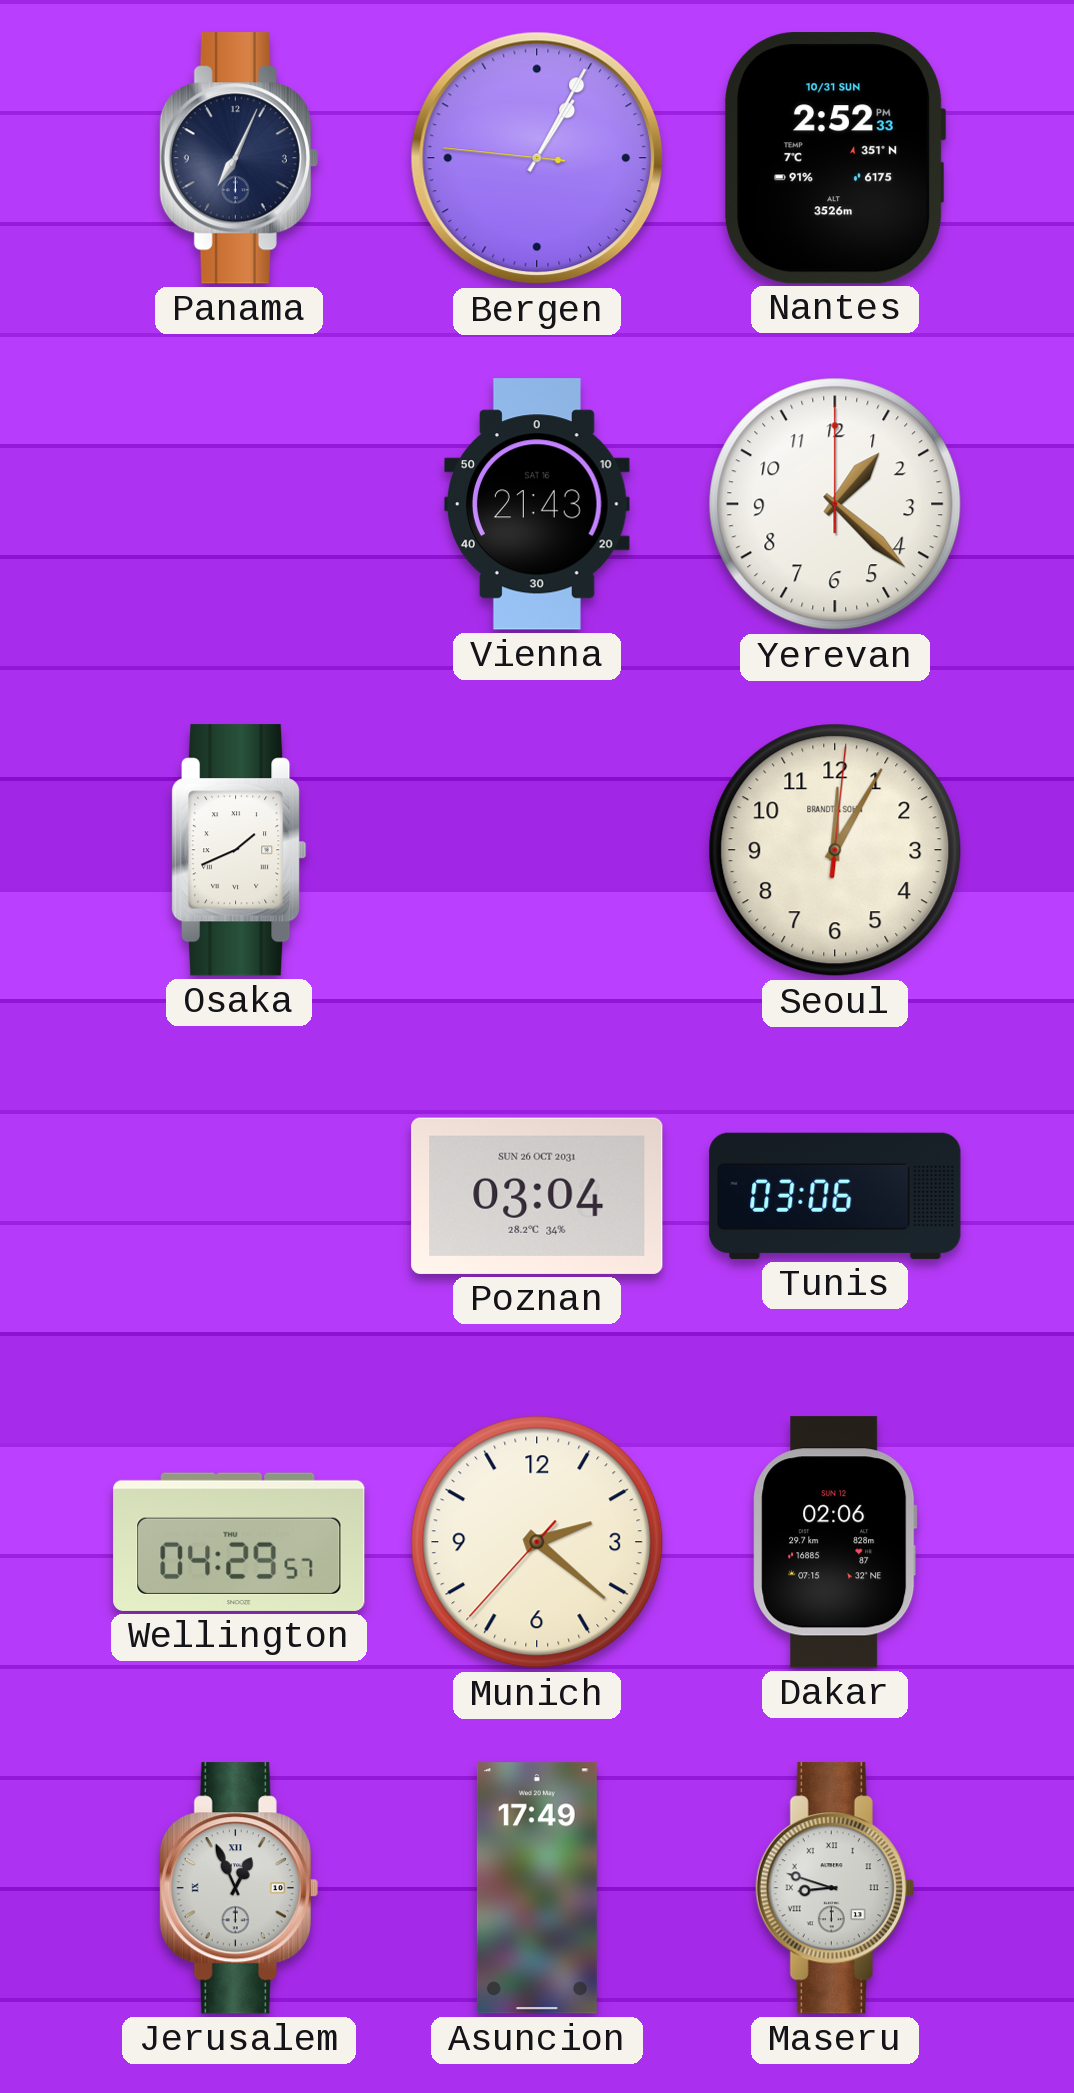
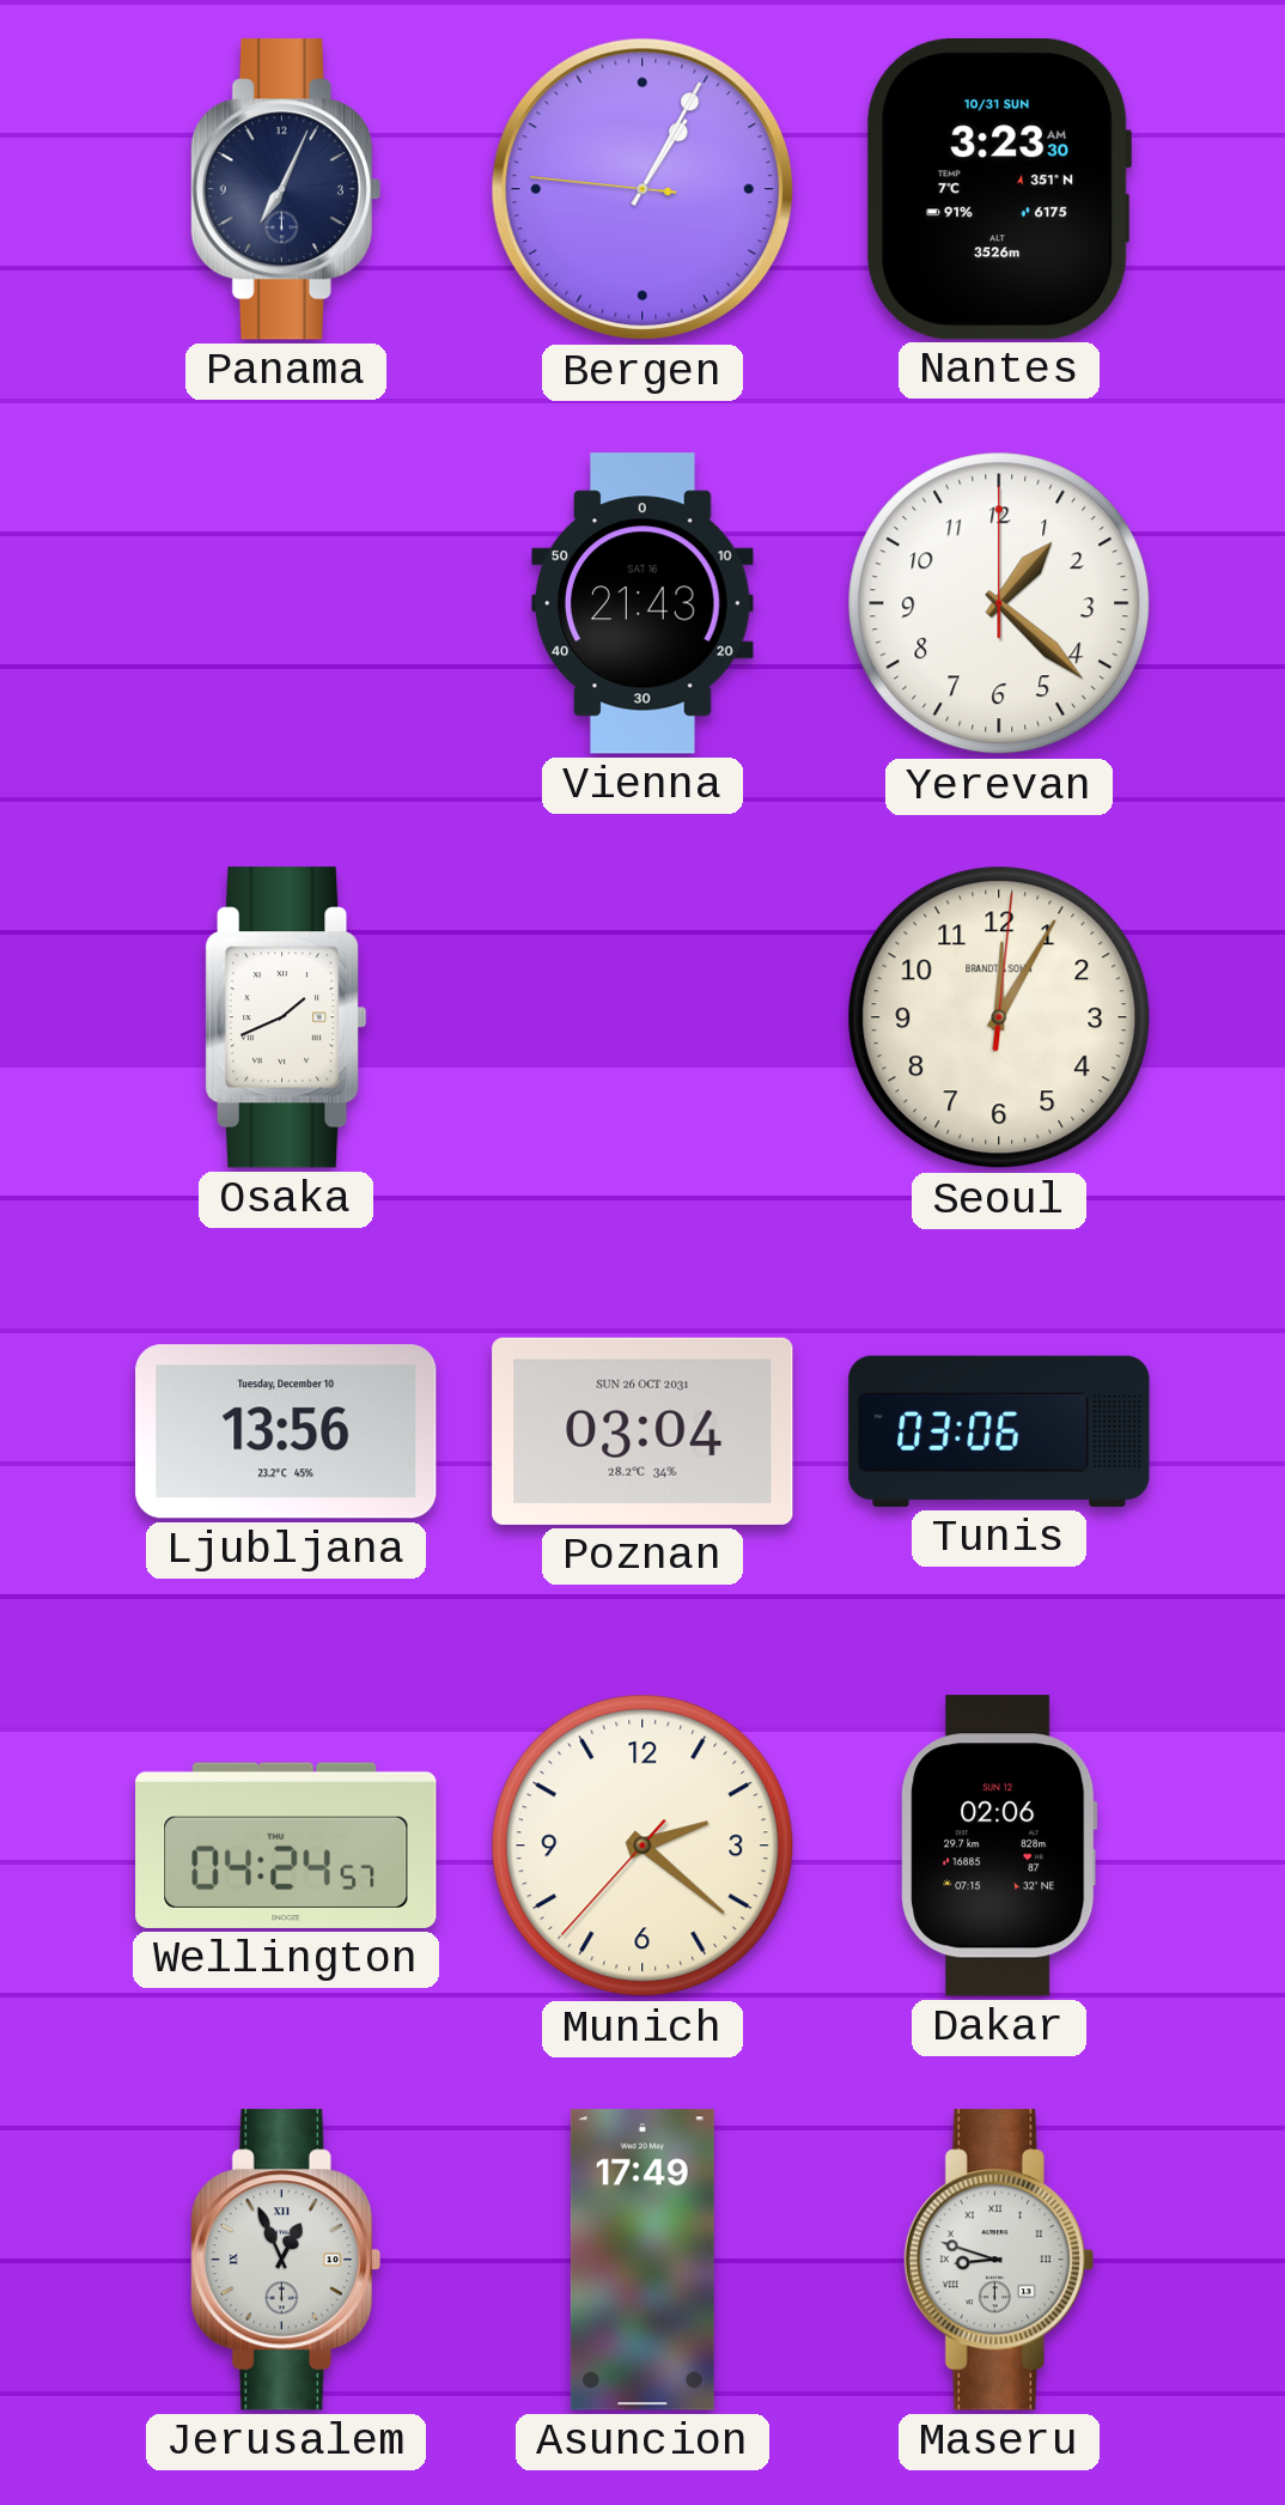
Nantes: 2:52 -> 3:23
Ljubljana: none -> 13:56
Wellington: 04:29 -> 04:24
